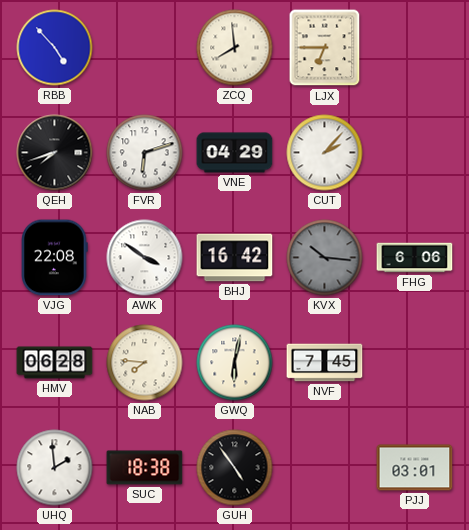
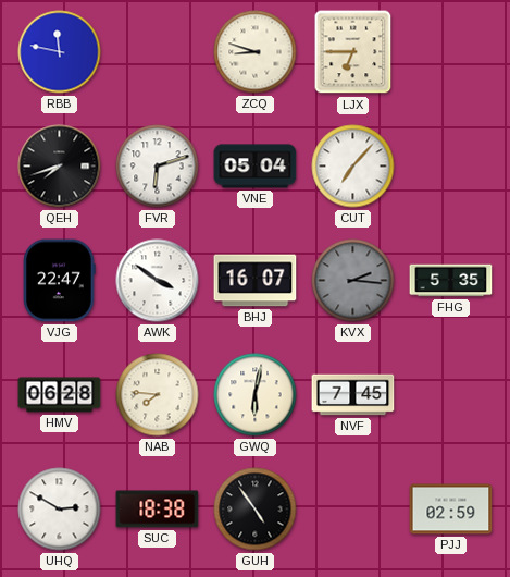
RBB: 4:53 -> 11:47
ZCQ: 7:59 -> 8:48
VNE: 04:29 -> 05:04
CUT: 2:07 -> 7:07
VJG: 22:08 -> 22:47
BHJ: 16:42 -> 16:07
KVX: 10:16 -> 2:16
FHG: 6:06 -> 5:35
UHQ: 1:59 -> 2:50
PJJ: 03:01 -> 02:59
